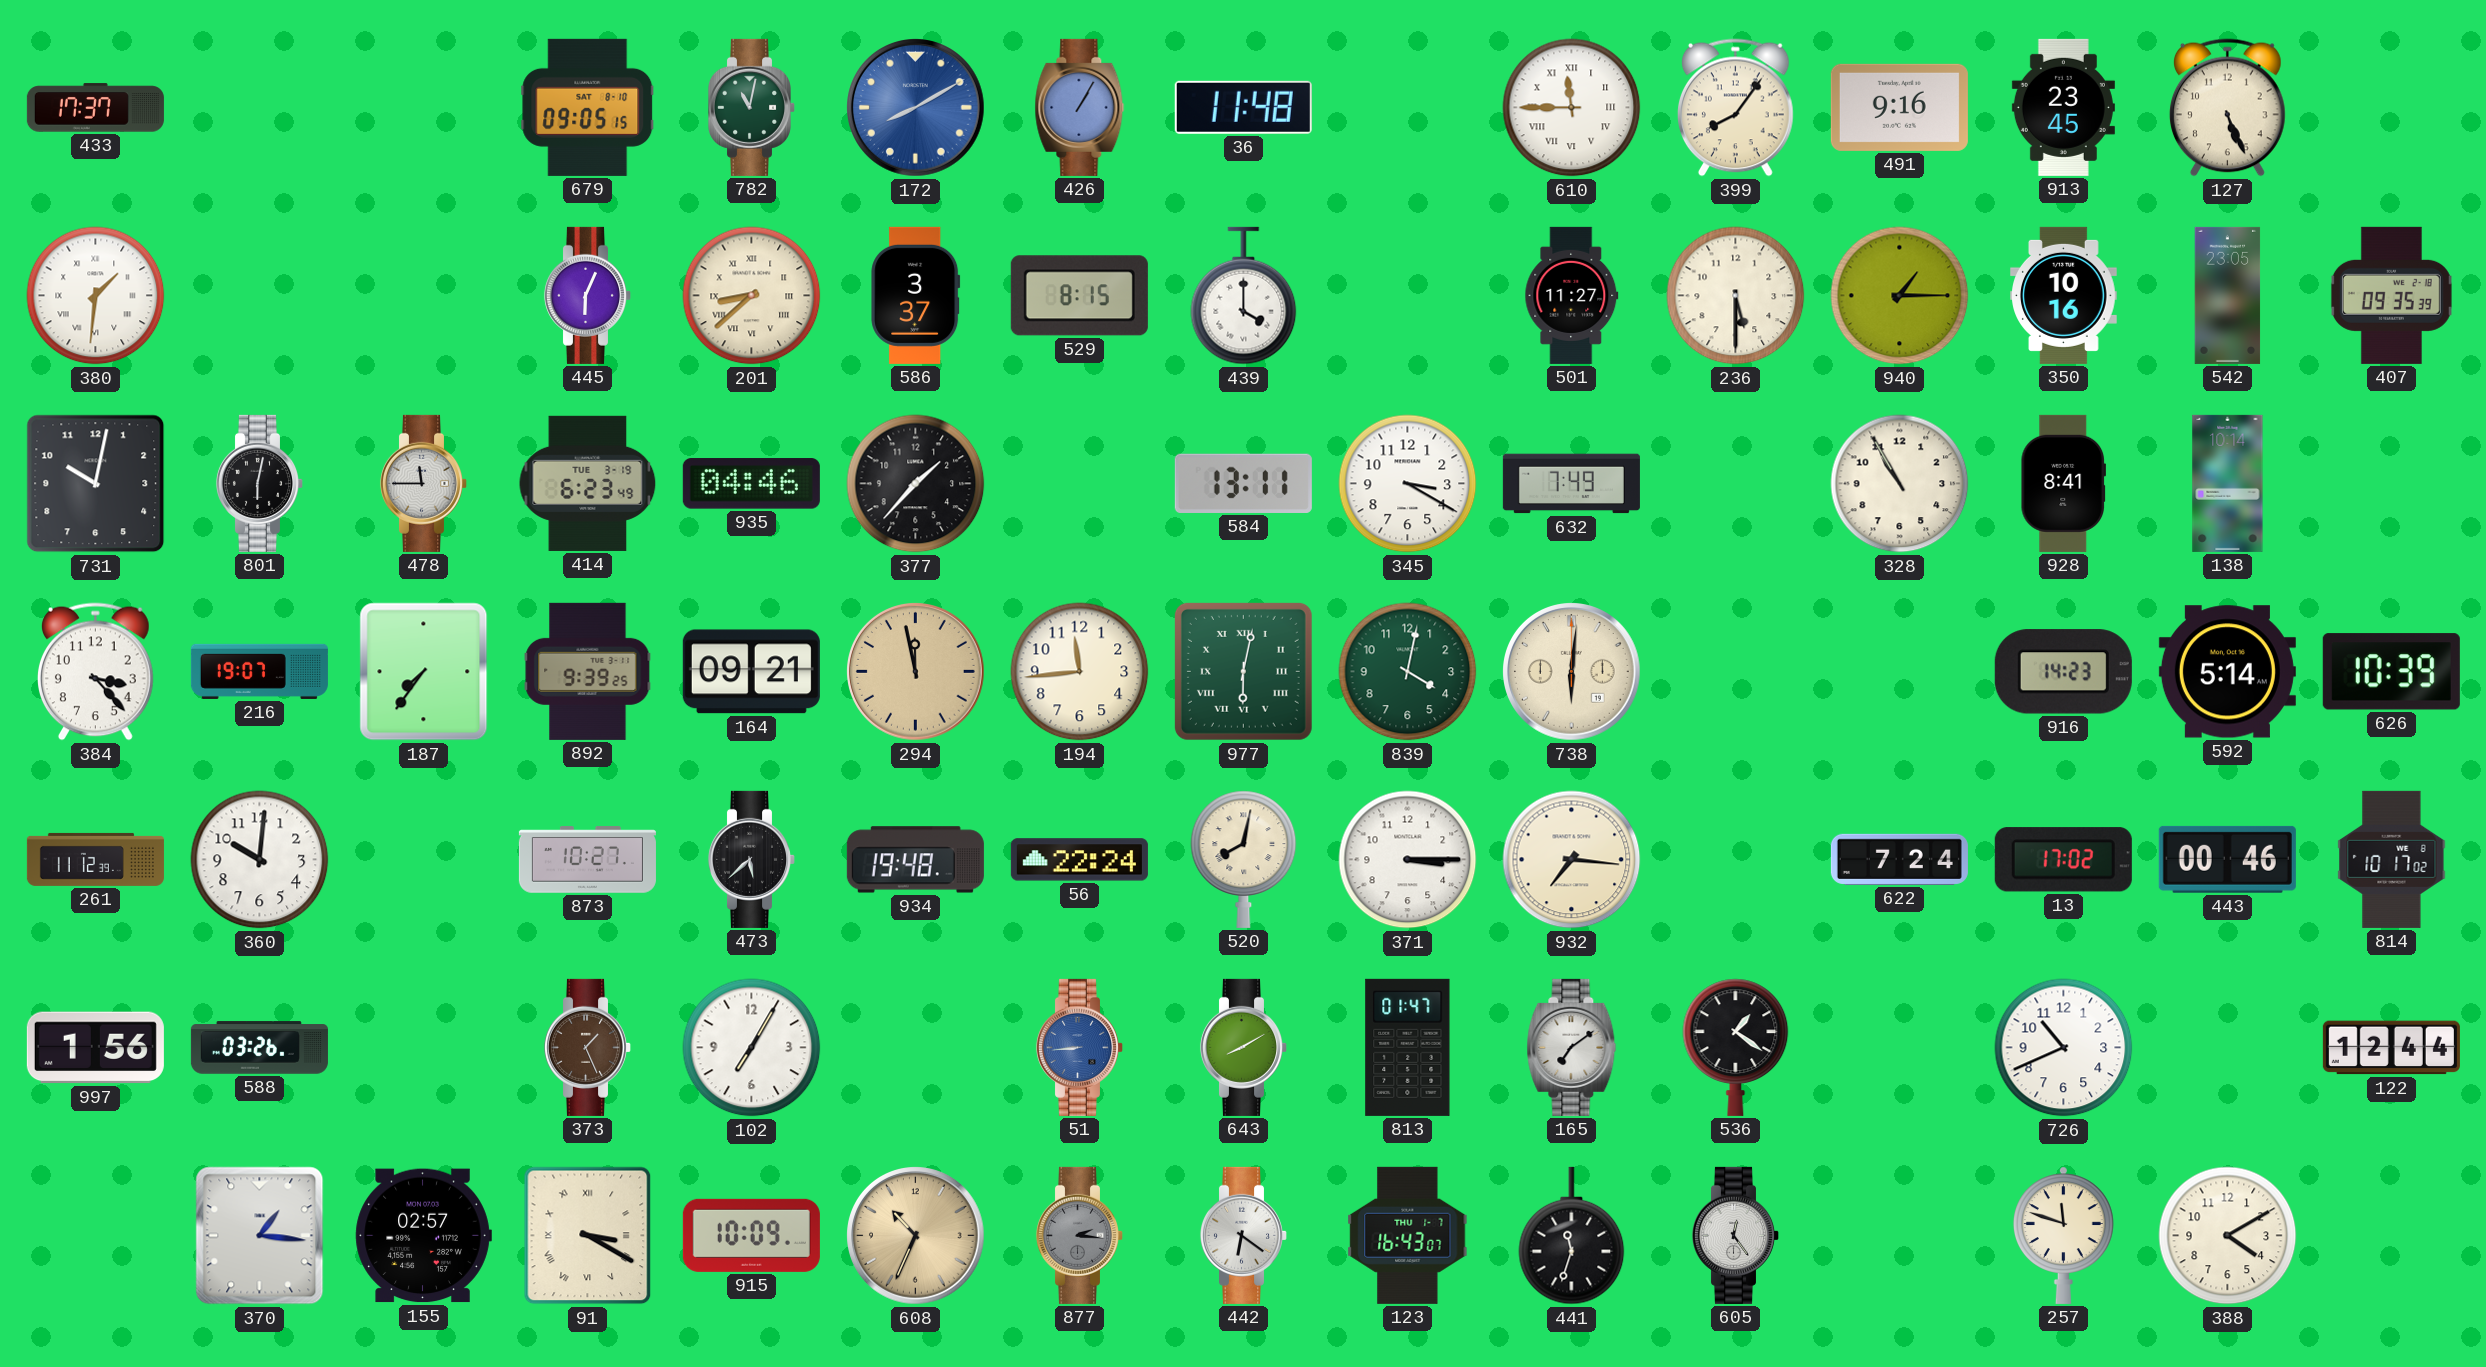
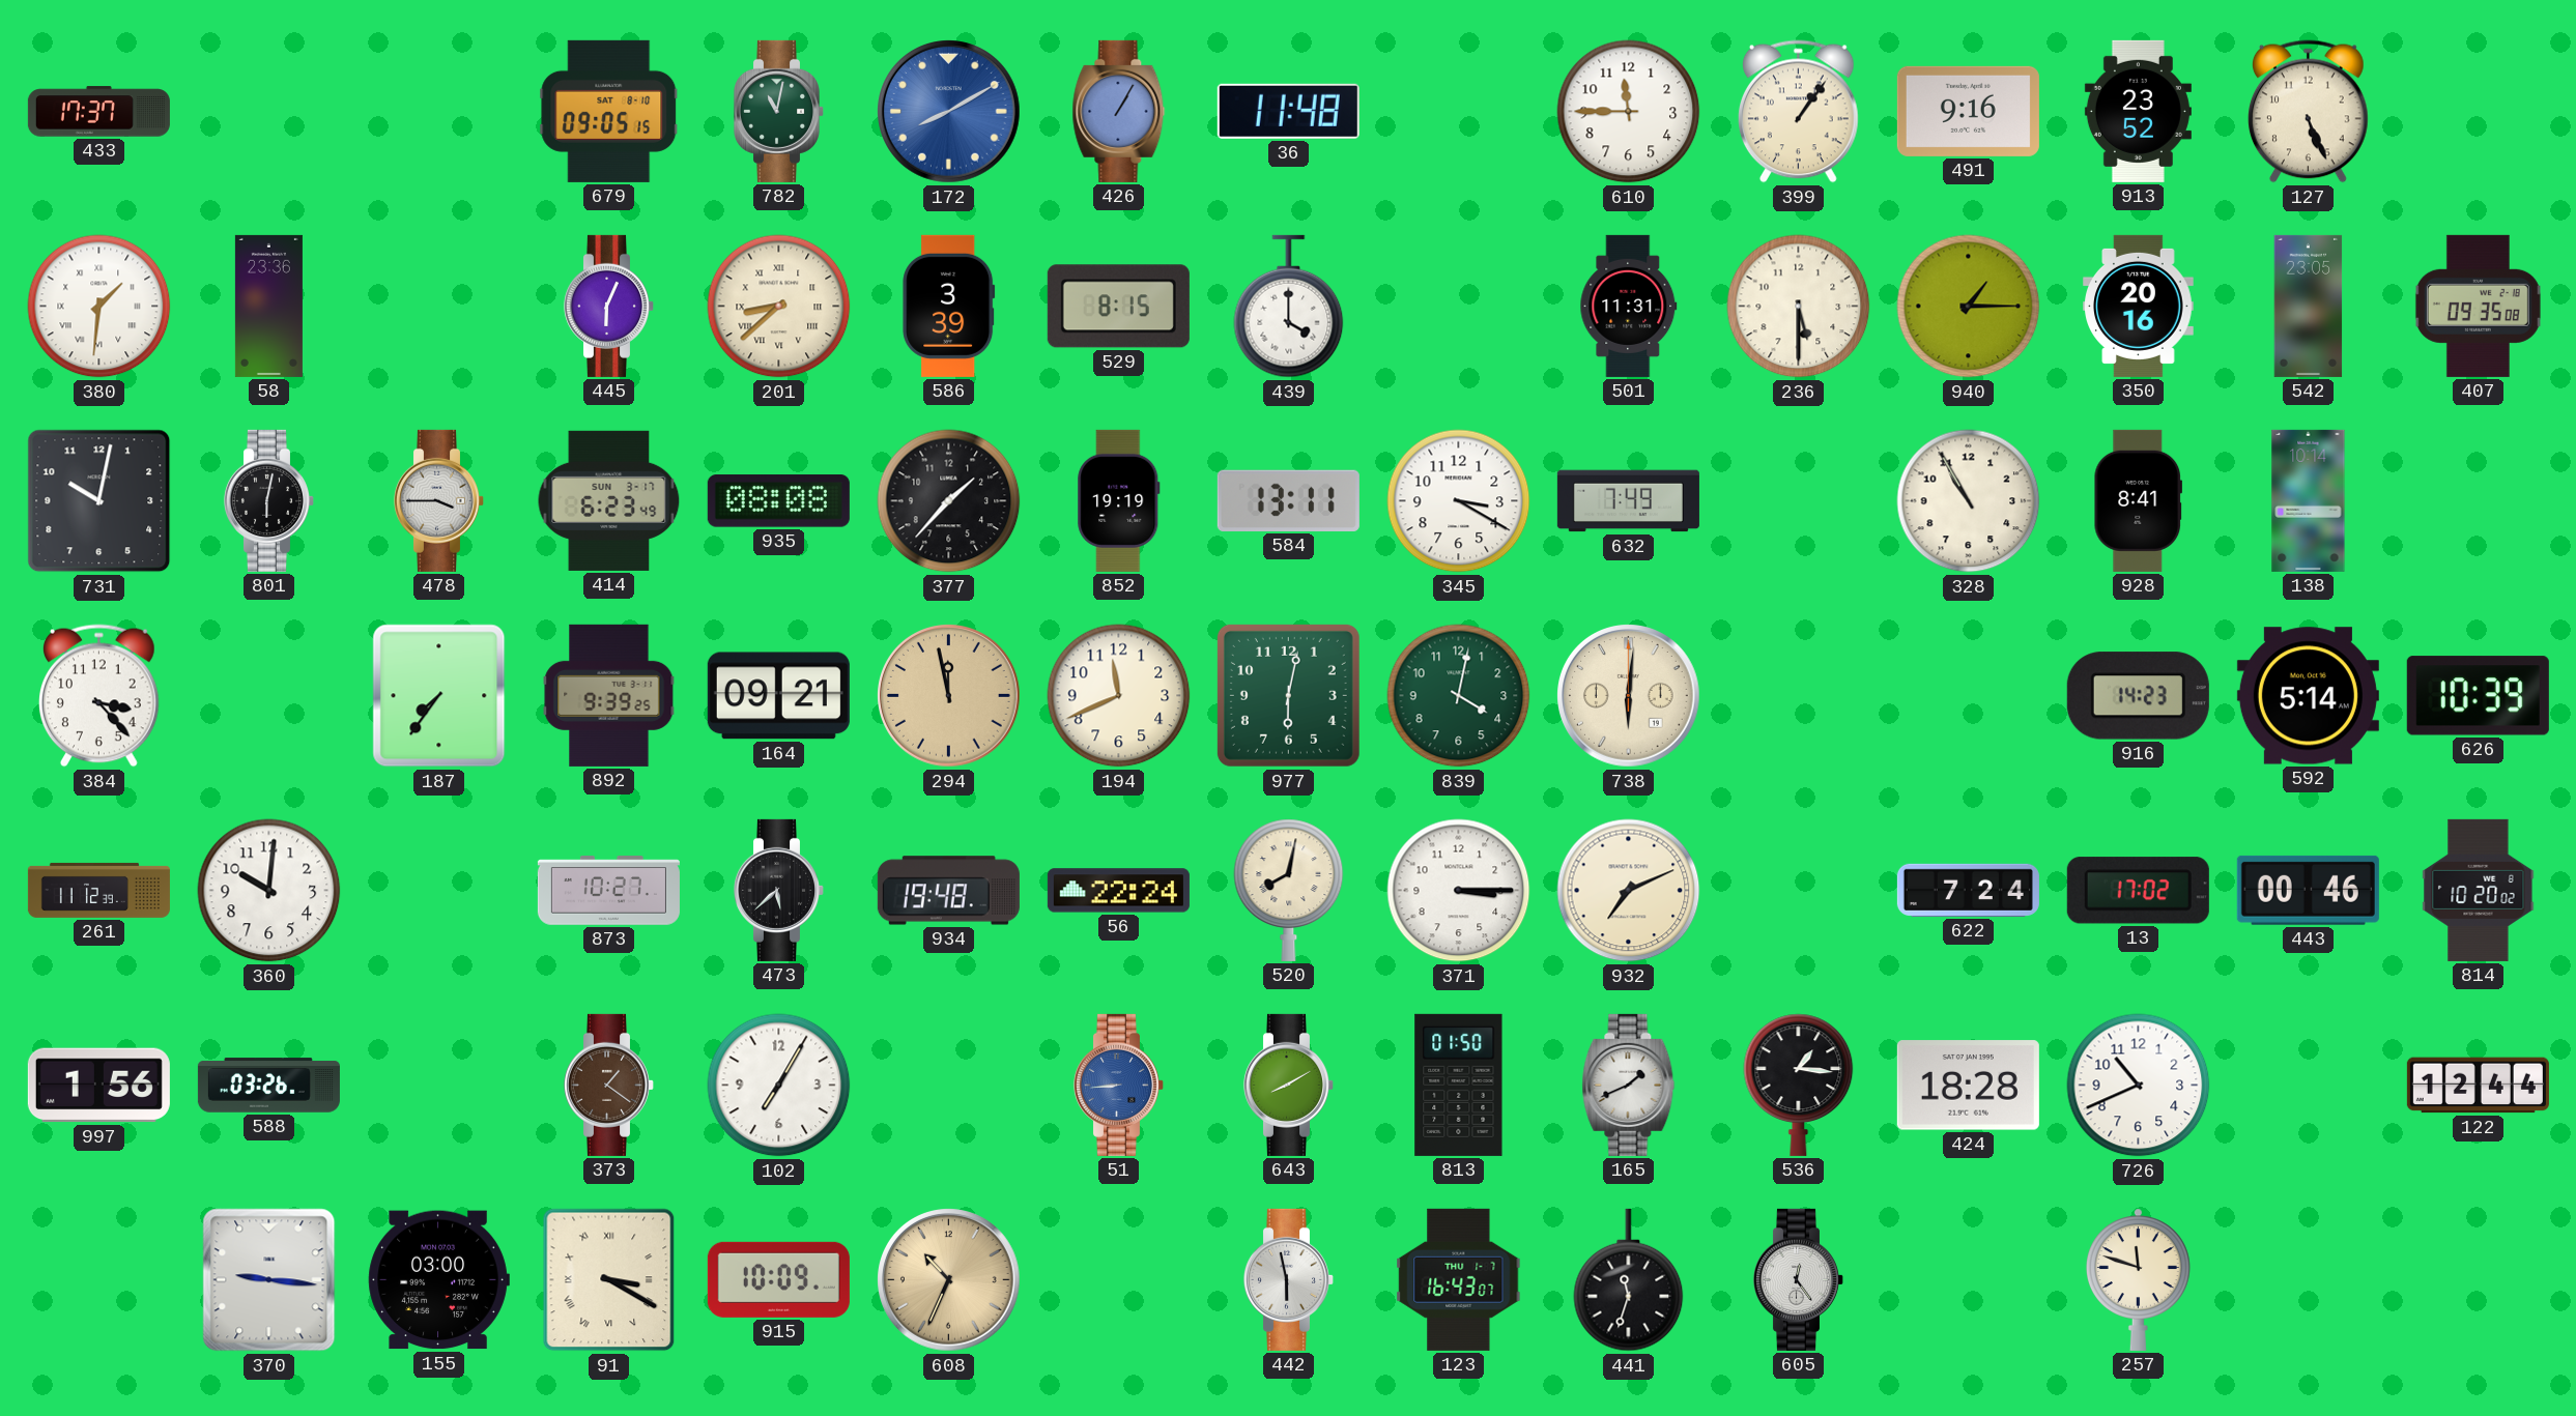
610 numerals: Roman -> Arabic
399: 8:06 -> 1:06
913: 23:45 -> 23:52
58: none -> 23:36
586: 3:37 -> 3:39
501: 11:27 -> 11:31
350: 10:16 -> 20:16
407: 09:35:39 -> 09:35:08
478: 11:45 -> 3:45
414 date: TUE 3-19 -> SUN 3-17
935: 04:46 -> 08:08
852: none -> 19:19
216: 19:07 -> none
194: 11:44 -> 11:41
977 numerals: Roman -> Arabic
932: 7:16 -> 7:11
814: 10:17 -> 10:20
373: 1:26 -> 1:21
813: 01:47 -> 01:50
165: 7:09 -> 1:41
536: 1:21 -> 1:16
424: none -> 18:28
370: 1:16 -> 9:16
155: 02:57 -> 03:00
877: 2:16 -> none
442: 6:21 -> 5:58
388: 4:10 -> none
